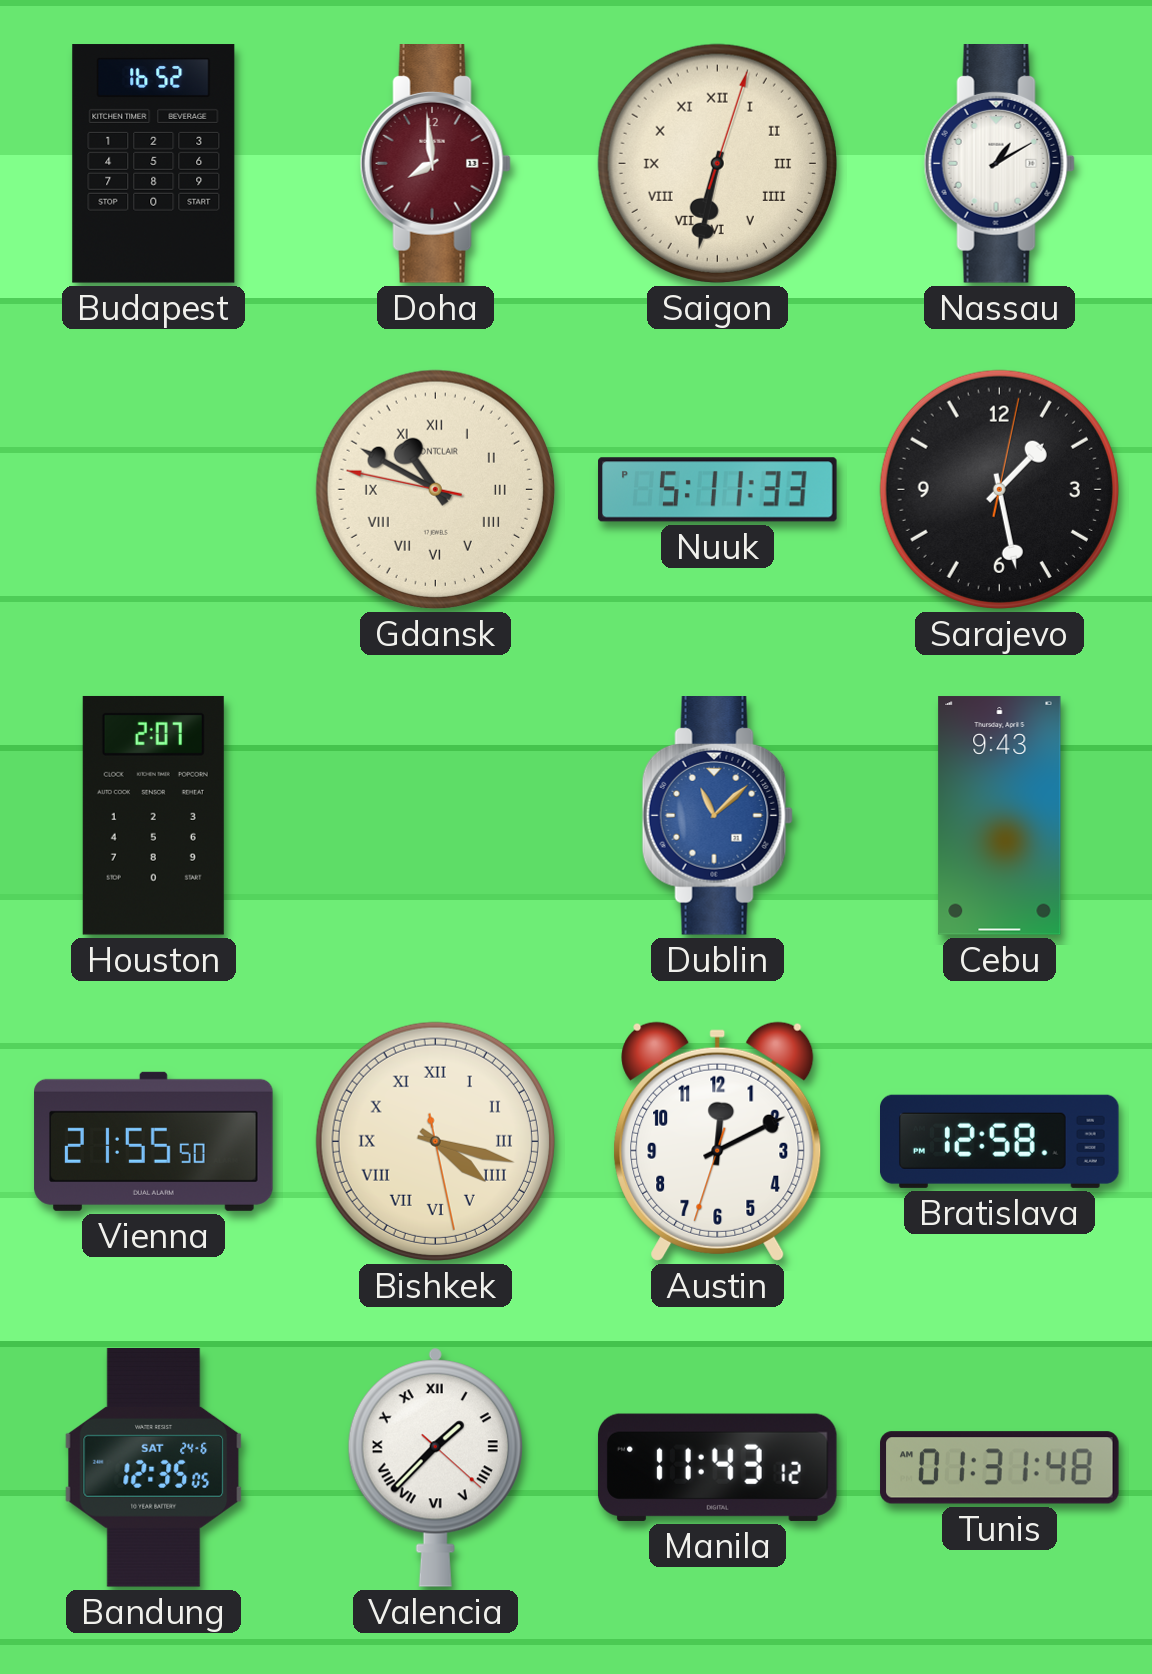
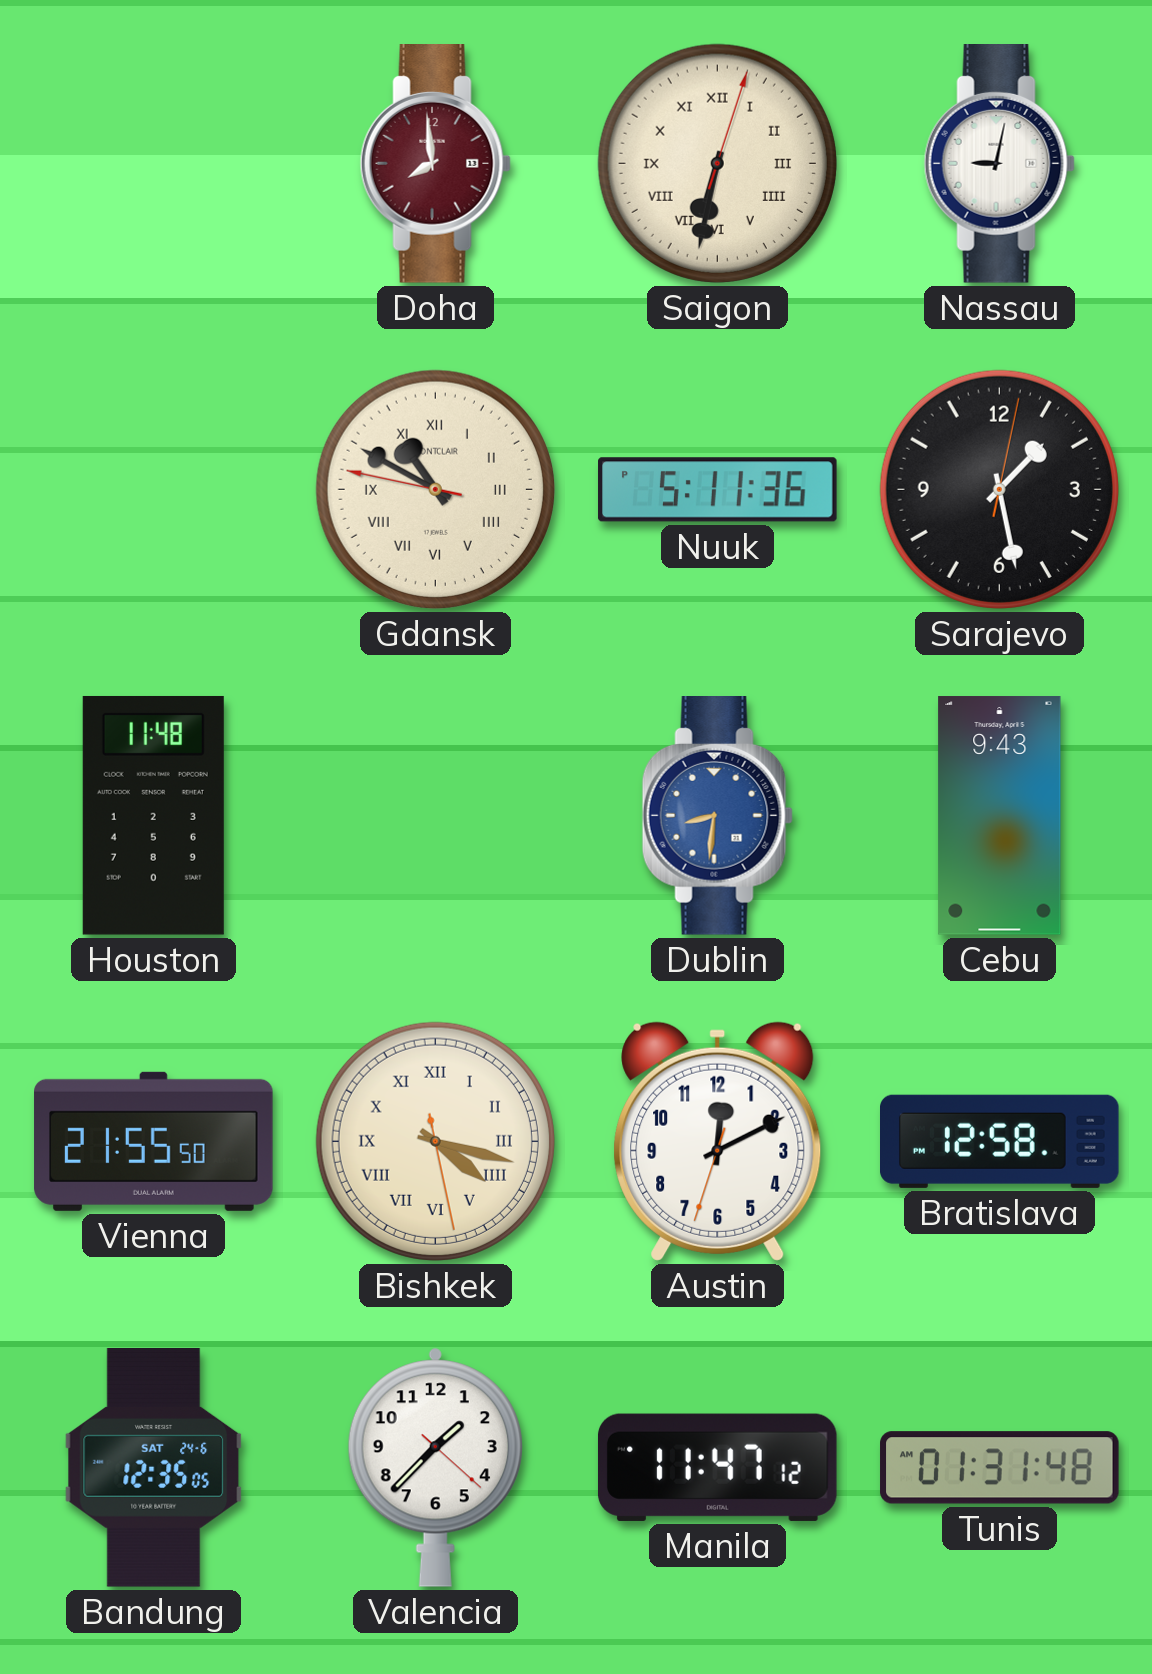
Budapest: 16:52 -> none
Nassau: 1:10 -> 9:02
Nuuk: 5:11:33 PM -> 5:11:36 PM
Houston: 2:07 -> 11:48
Dublin: 11:08 -> 8:31
Valencia numerals: Roman -> Arabic
Manila: 11:43 -> 11:47
